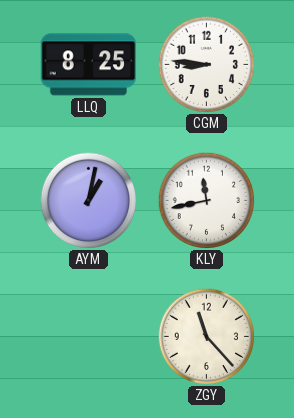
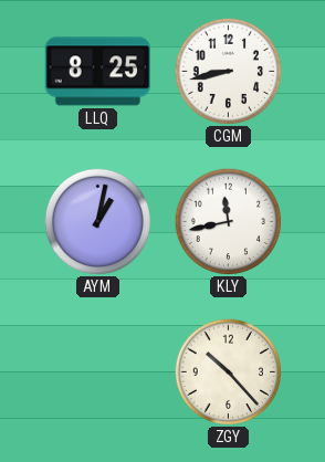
CGM: 8:46 -> 8:43
ZGY: 11:23 -> 10:23
